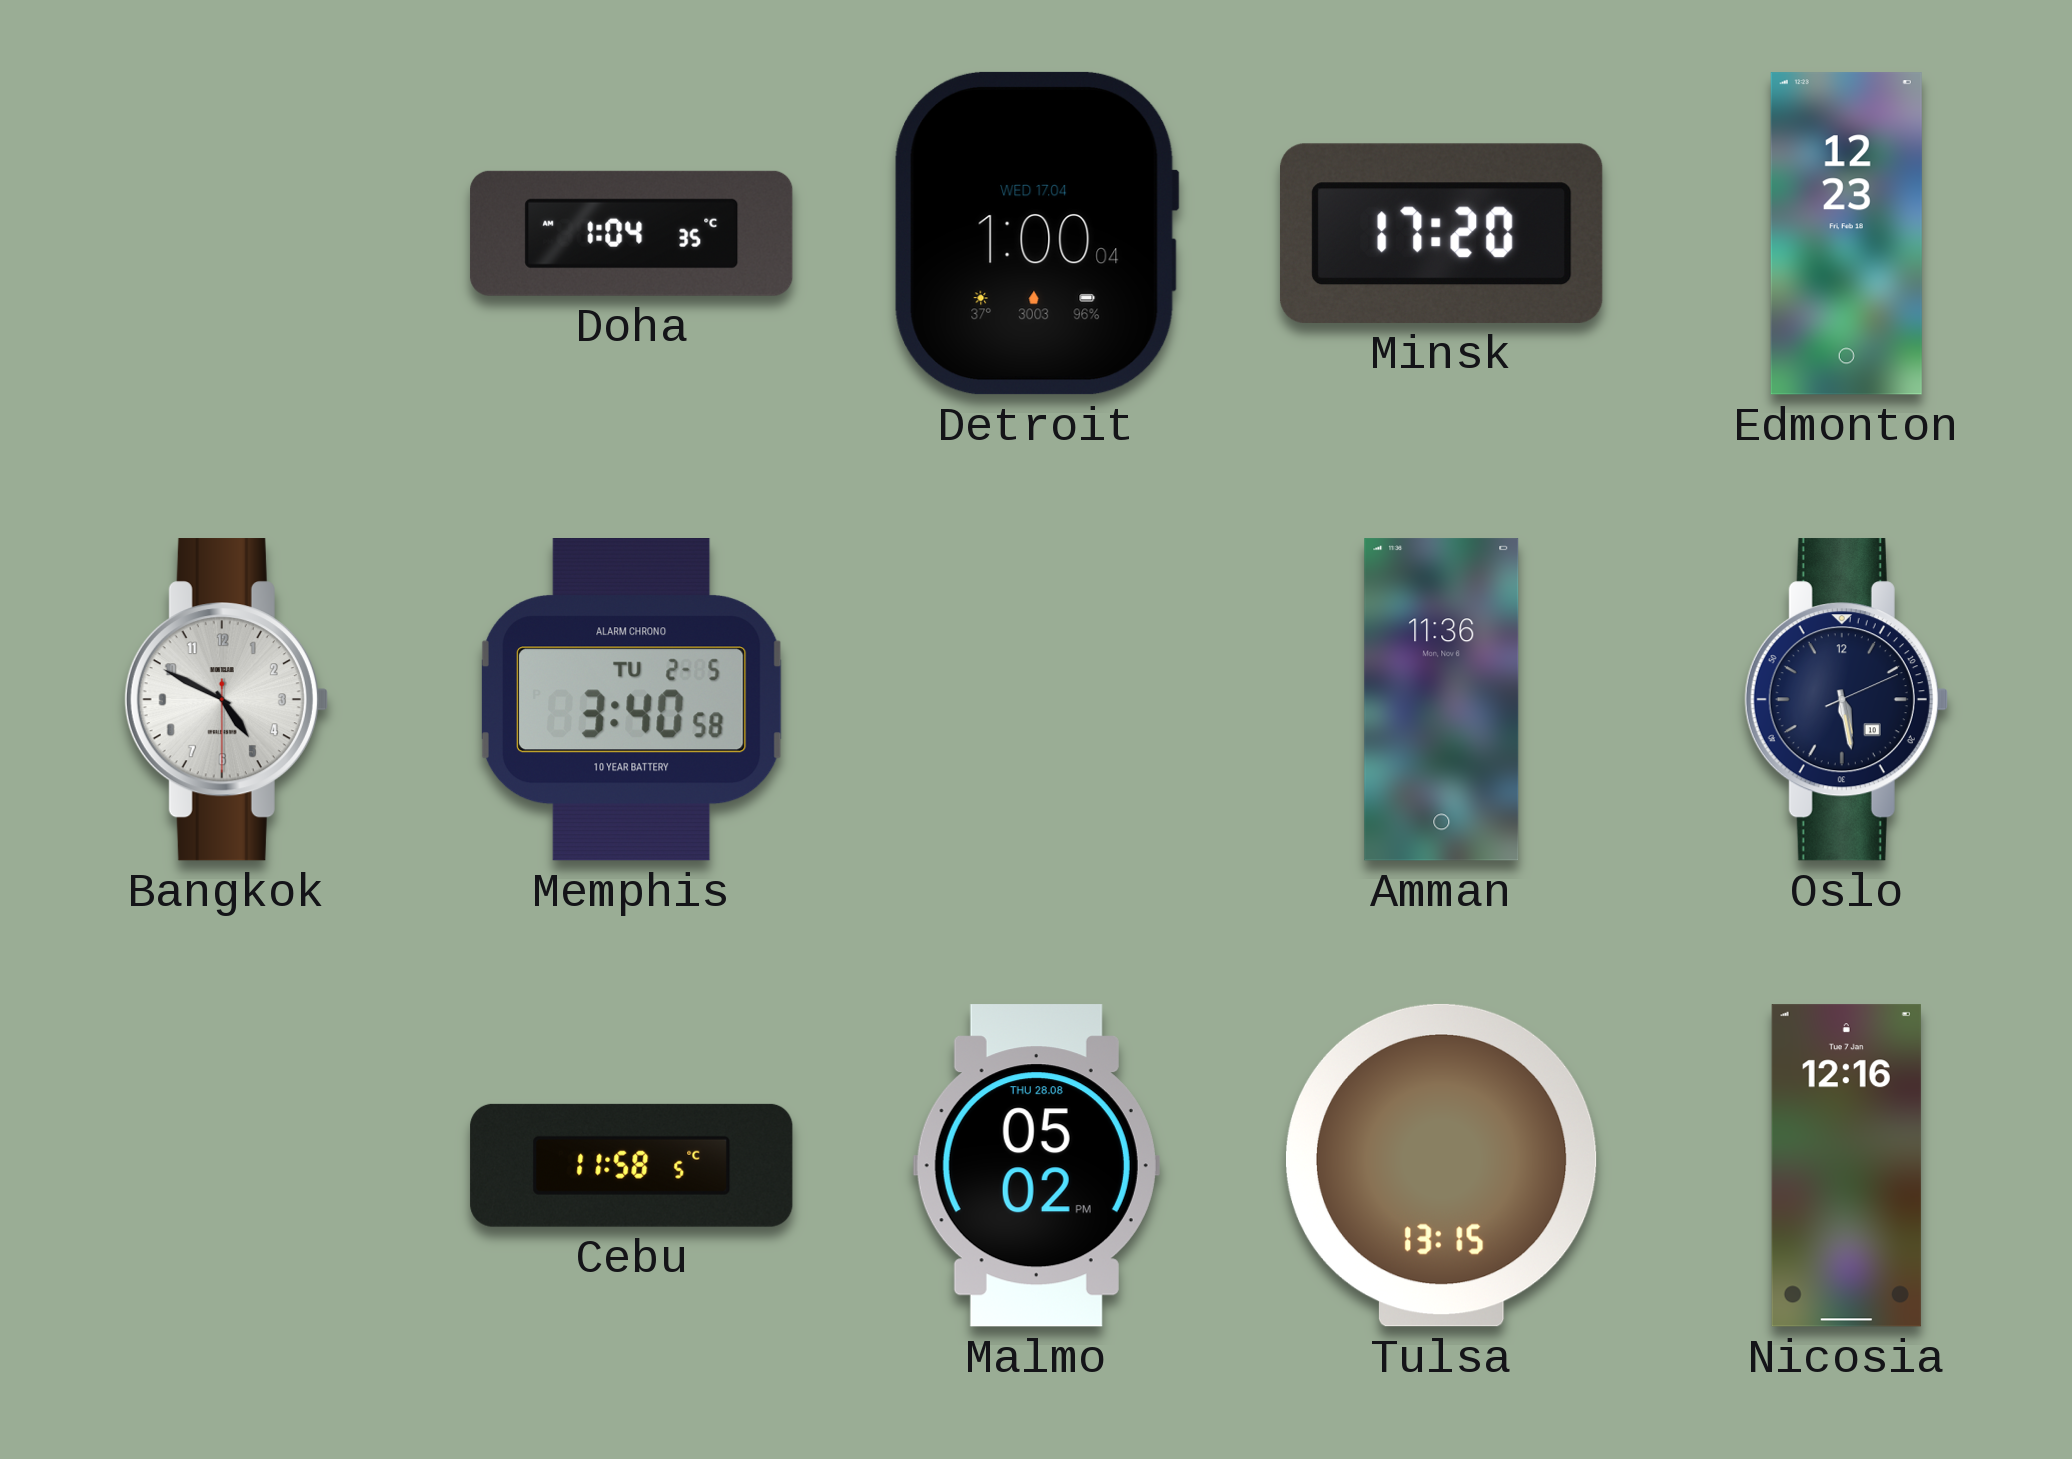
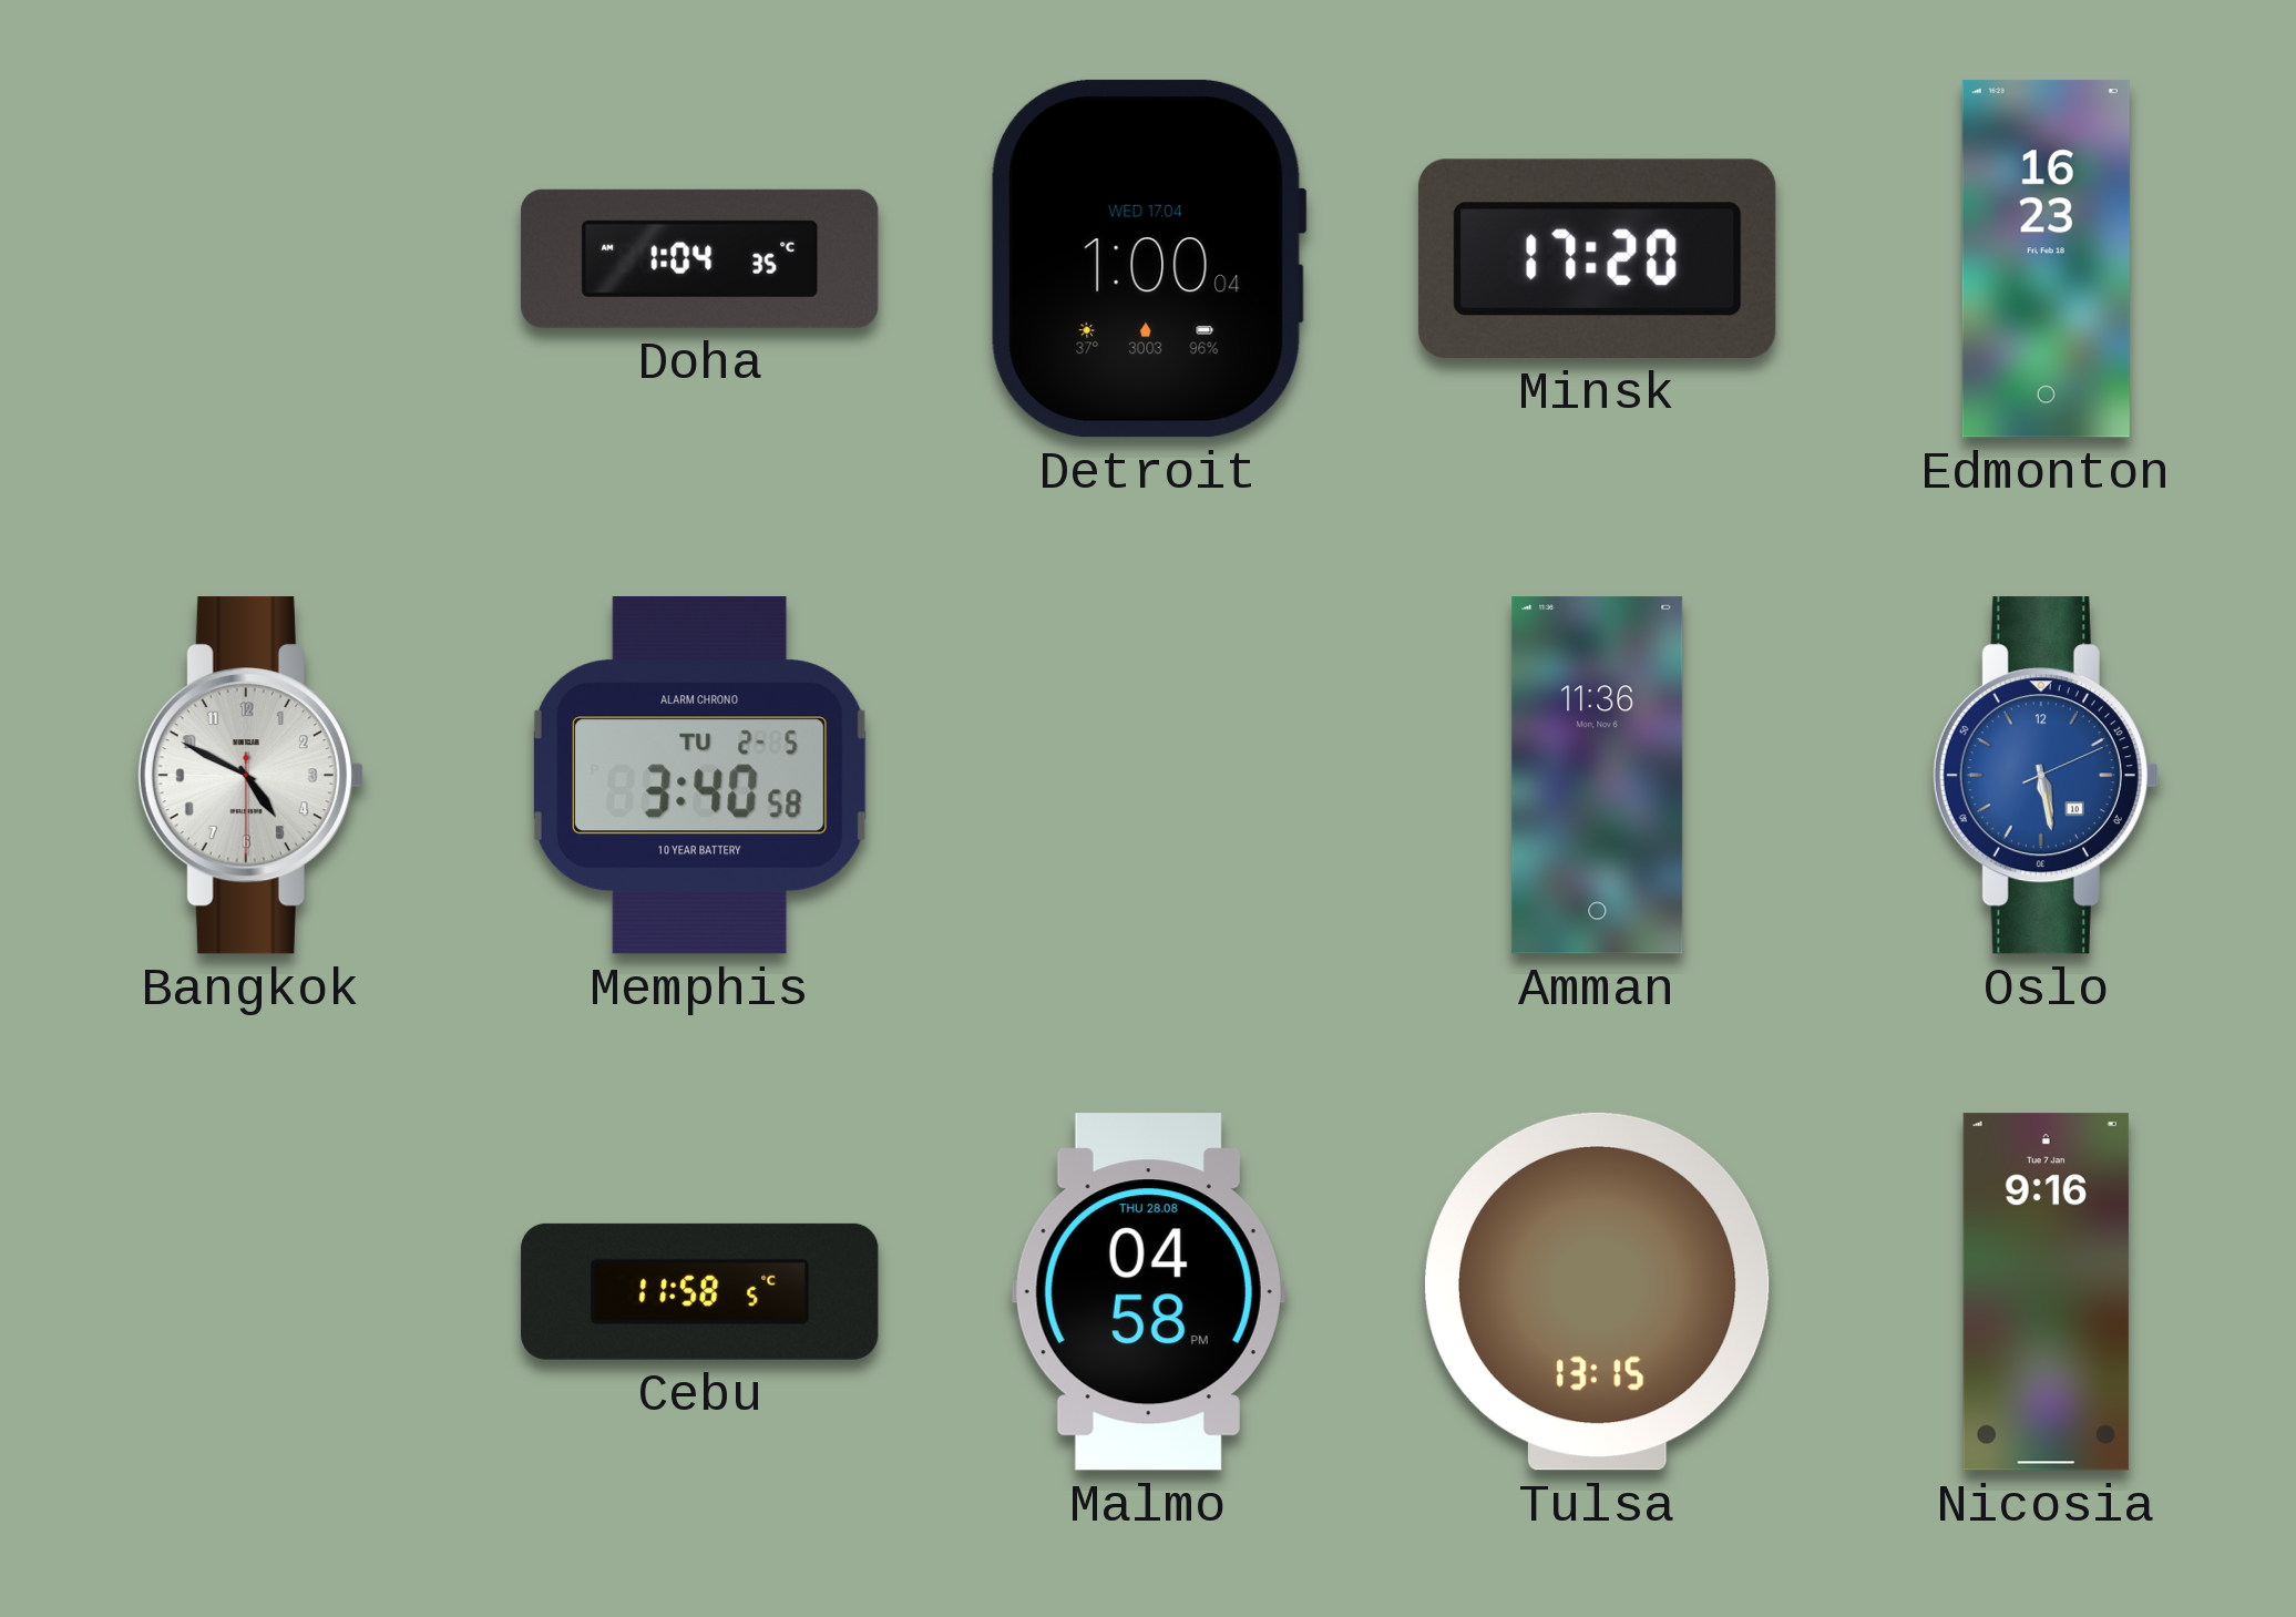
Edmonton: 12:23 -> 16:23
Oslo dial: navy -> blue
Malmo: 05:02 -> 04:58
Nicosia: 12:16 -> 9:16
